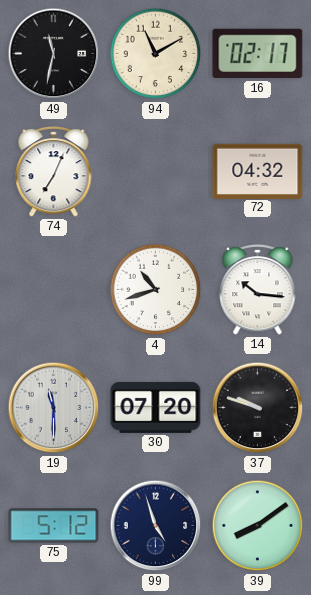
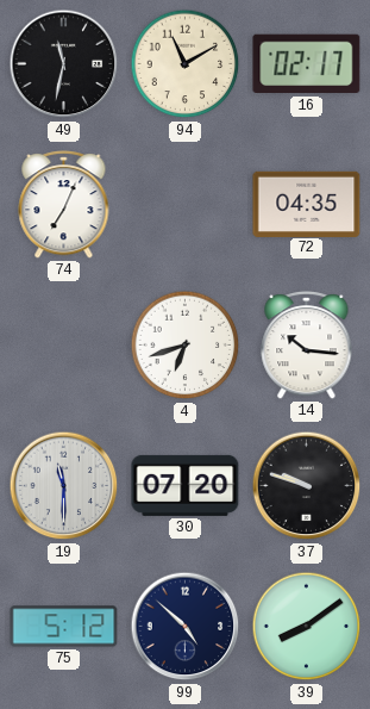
72: 04:32 -> 04:35
4: 10:42 -> 6:42
99: 4:57 -> 4:52
